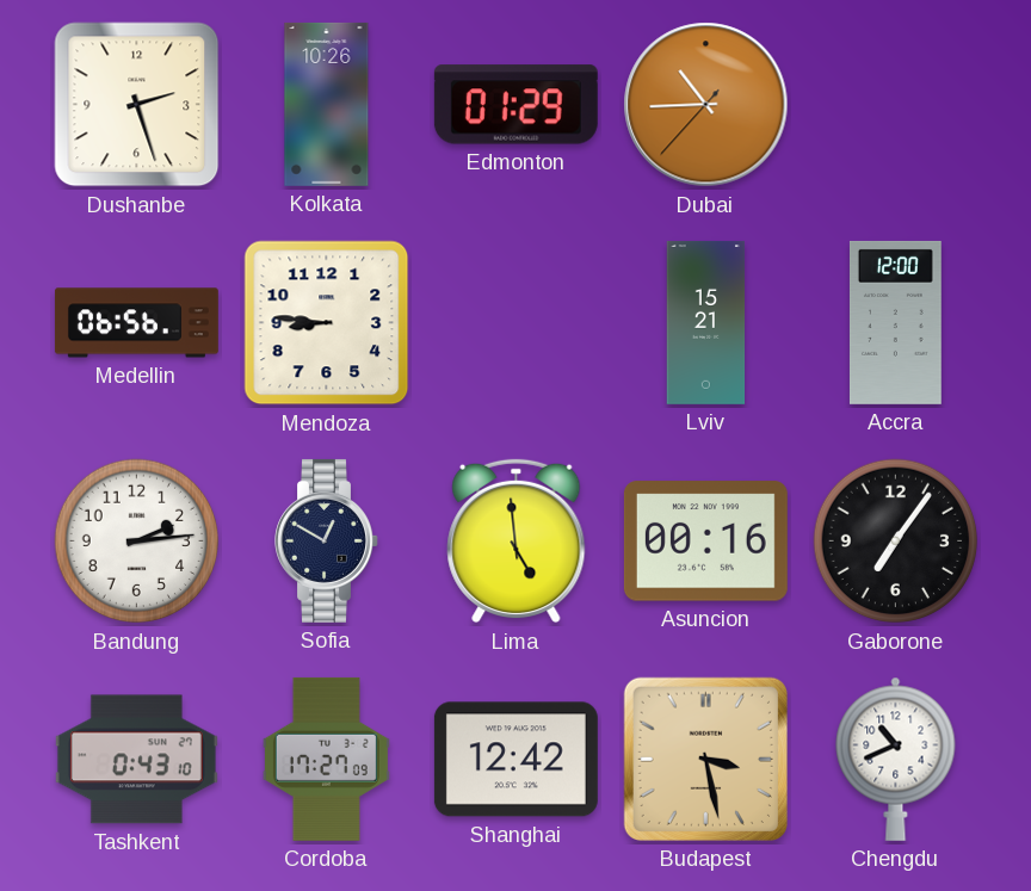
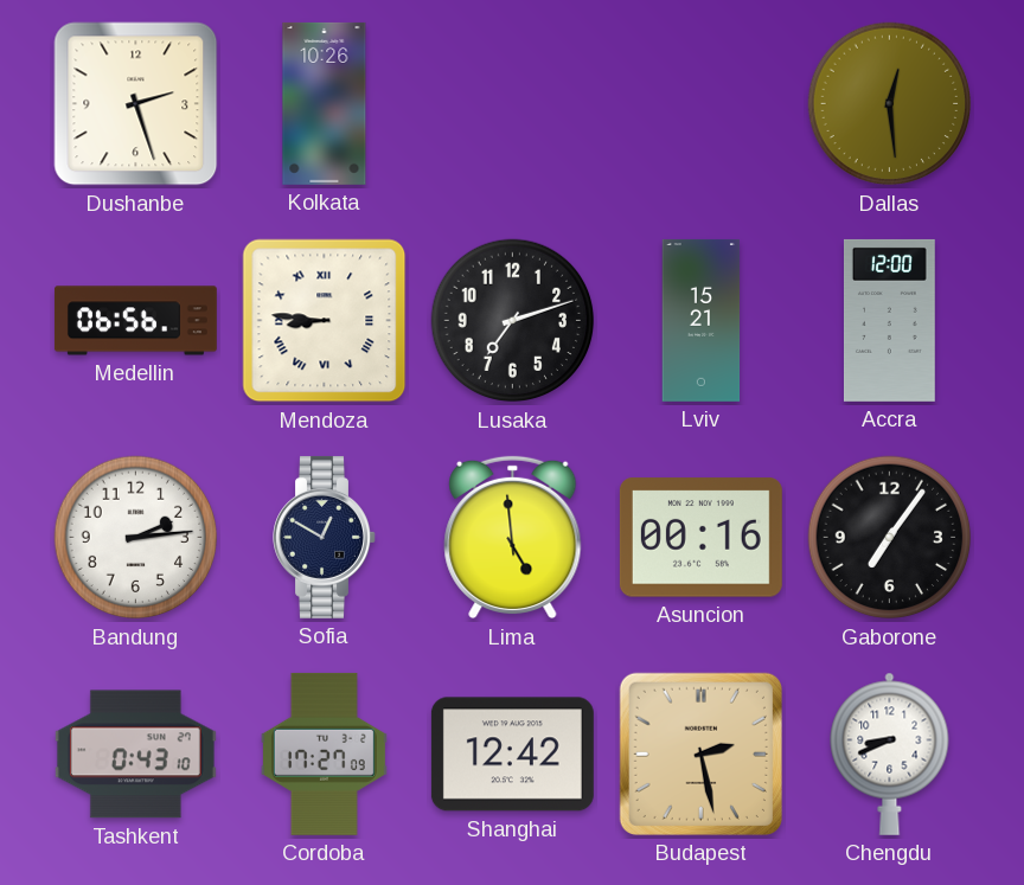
Edmonton: 01:29 -> none
Dubai: 10:44 -> none
Dallas: none -> 12:29
Mendoza numerals: Arabic -> Roman
Lusaka: none -> 7:12
Budapest: 3:28 -> 2:28
Chengdu: 10:41 -> 8:41
